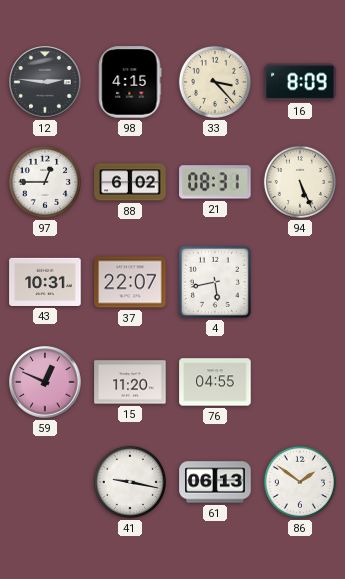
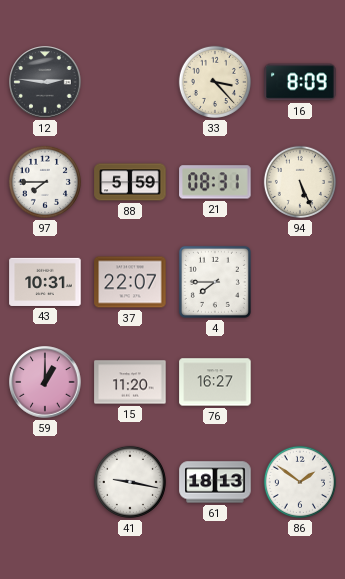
98: 4:15 -> none
97: 12:45 -> 7:45
88: 6:02 -> 5:59
4: 5:43 -> 7:45
59: 12:49 -> 1:00
76: 04:55 -> 16:27
61: 06:13 -> 18:13
